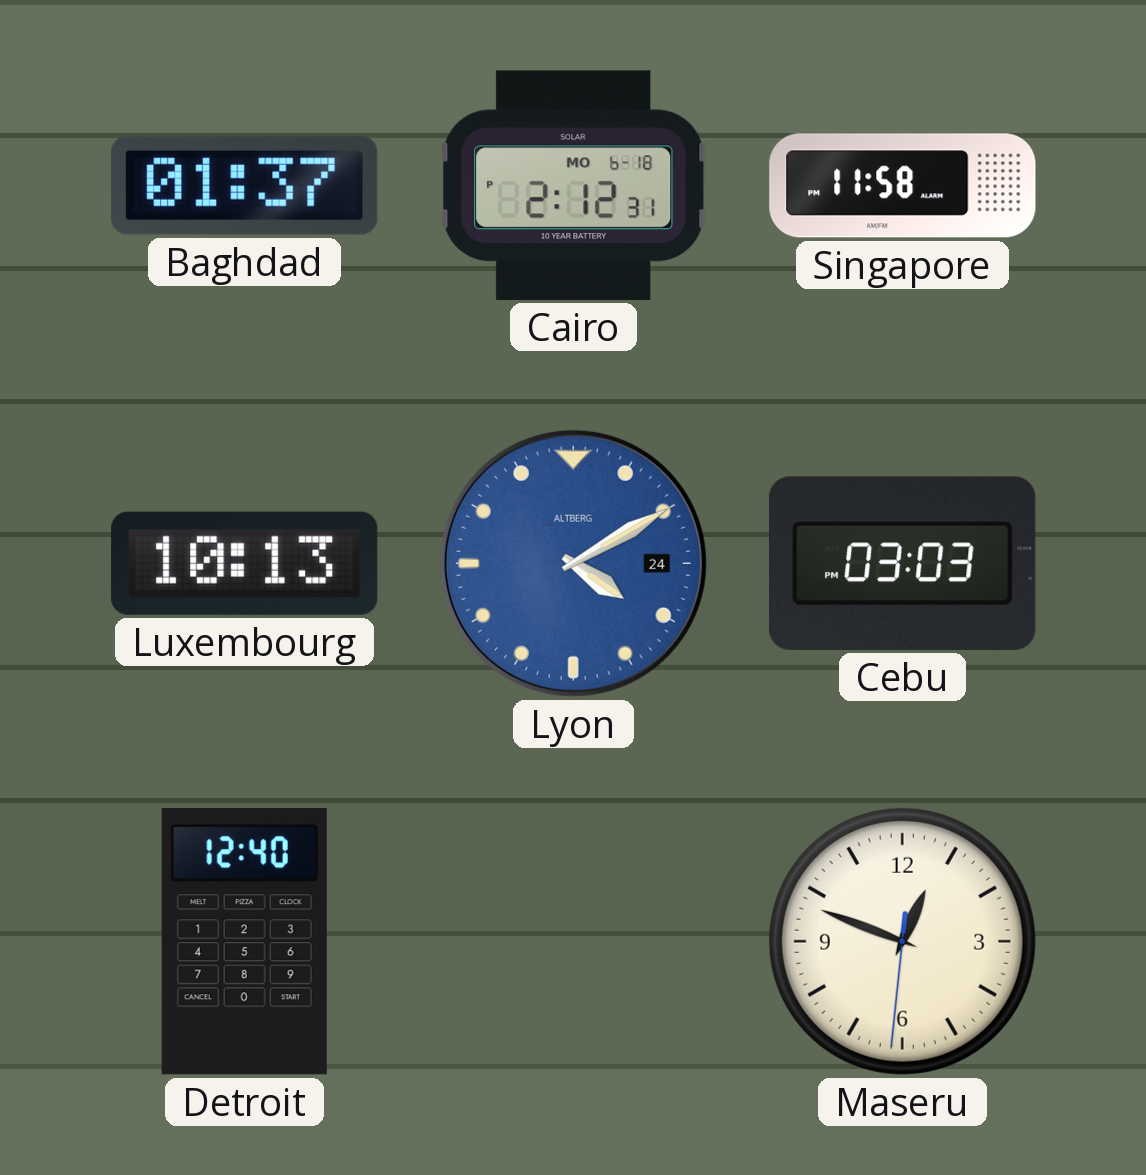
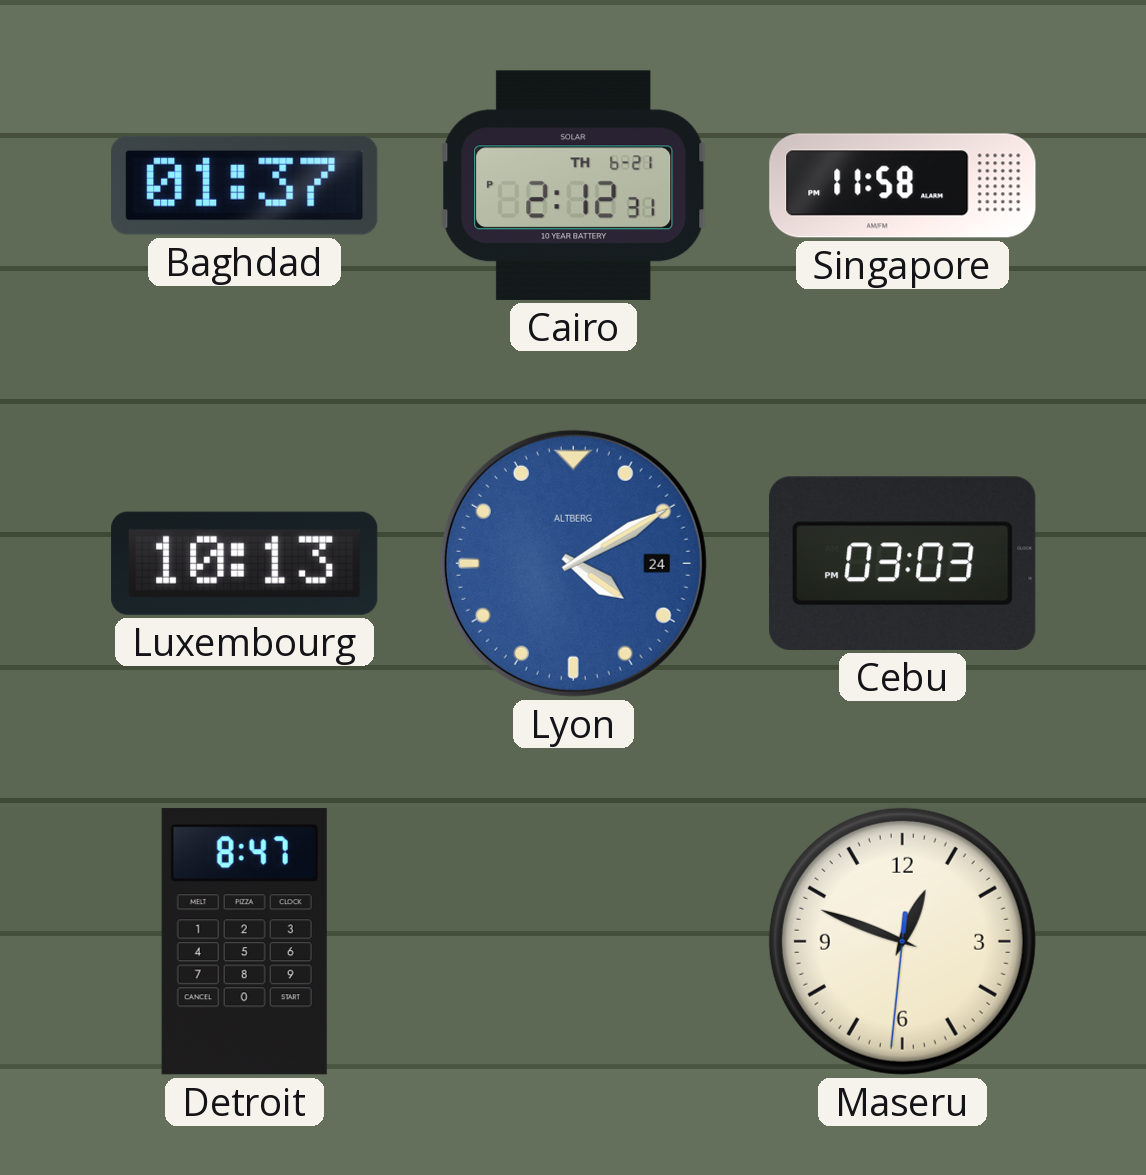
Cairo date: MO 6-18 -> TH 6-21
Detroit: 12:40 -> 8:47
